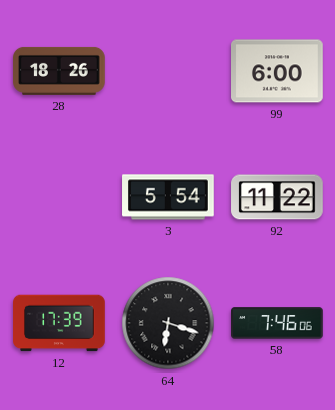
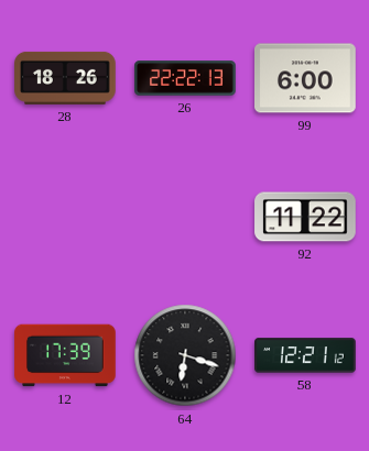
26: none -> 22:22
3: 5:54 -> none
58: 7:46 -> 12:21
